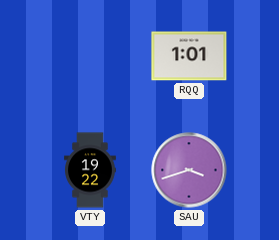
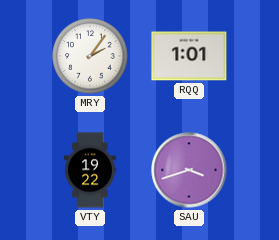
MRY: none -> 2:06
